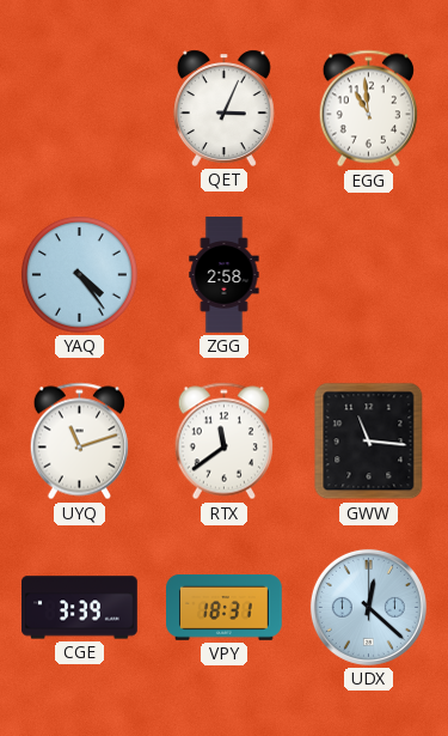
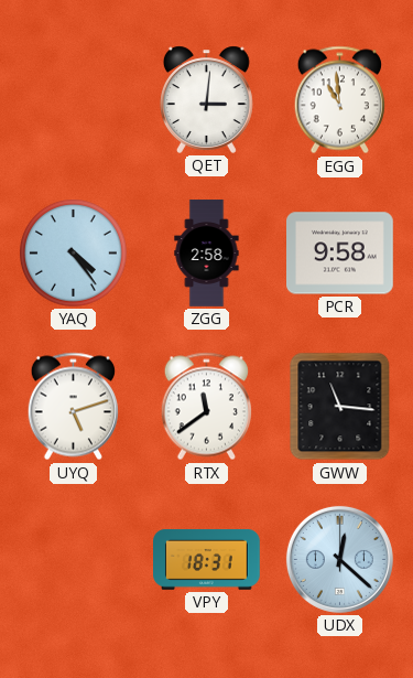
QET: 3:04 -> 3:01
PCR: none -> 9:58
UYQ: 11:12 -> 5:12
CGE: 3:39 -> none
